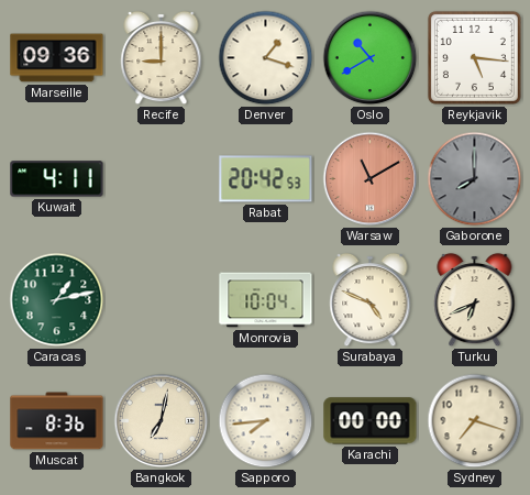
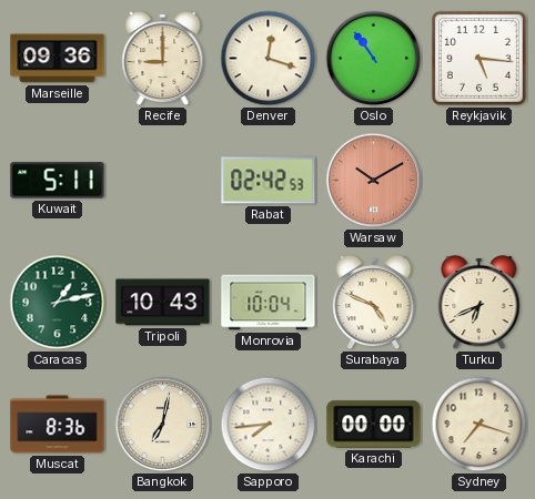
Denver: 1:18 -> 12:18
Oslo: 10:40 -> 10:54
Kuwait: 4:11 -> 5:11
Rabat: 20:42 -> 02:42
Warsaw: 11:10 -> 10:10
Gaborone: 8:00 -> none
Tripoli: none -> 10:43
